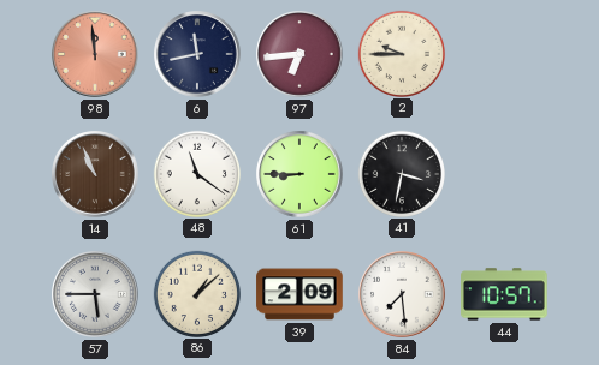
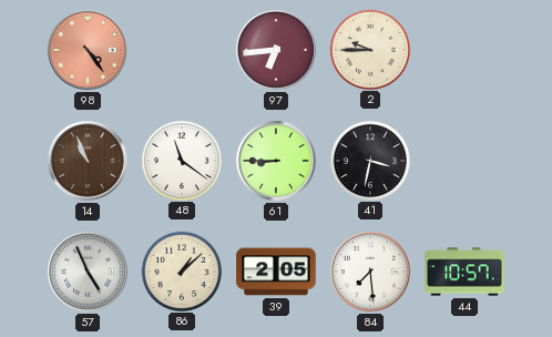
98: 11:59 -> 4:24
6: 11:43 -> none
57: 5:45 -> 4:56
39: 2:09 -> 2:05
